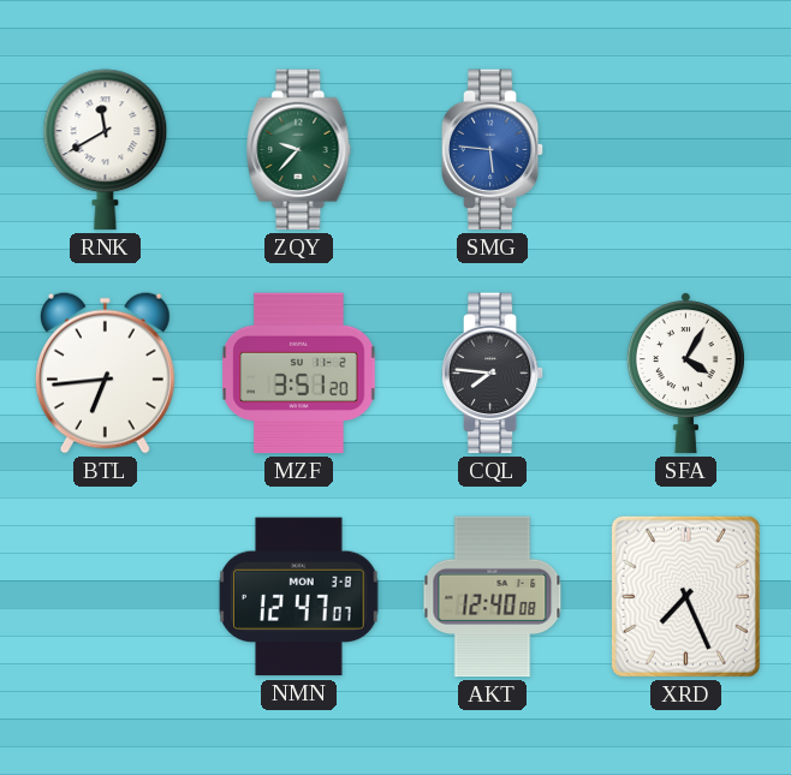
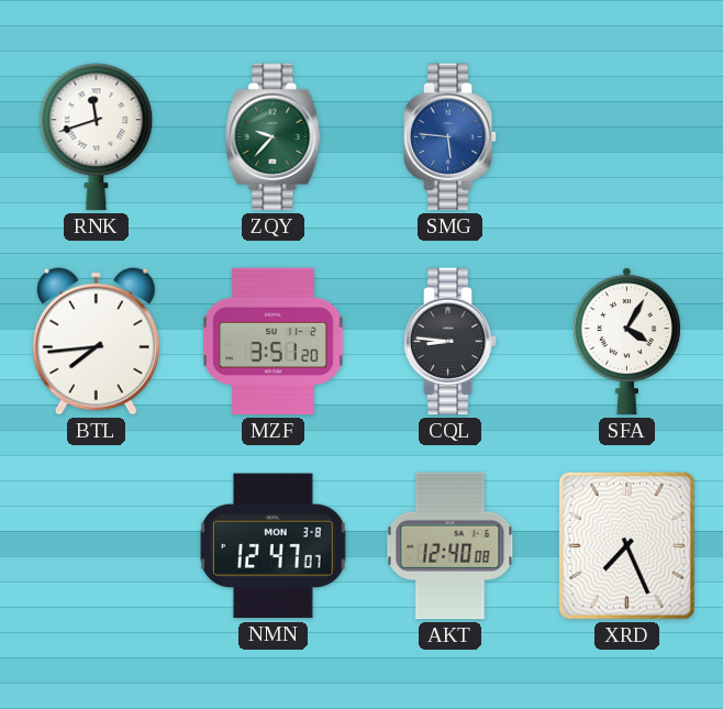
RNK: 11:40 -> 11:42
BTL: 6:44 -> 7:44
CQL: 7:46 -> 8:46
